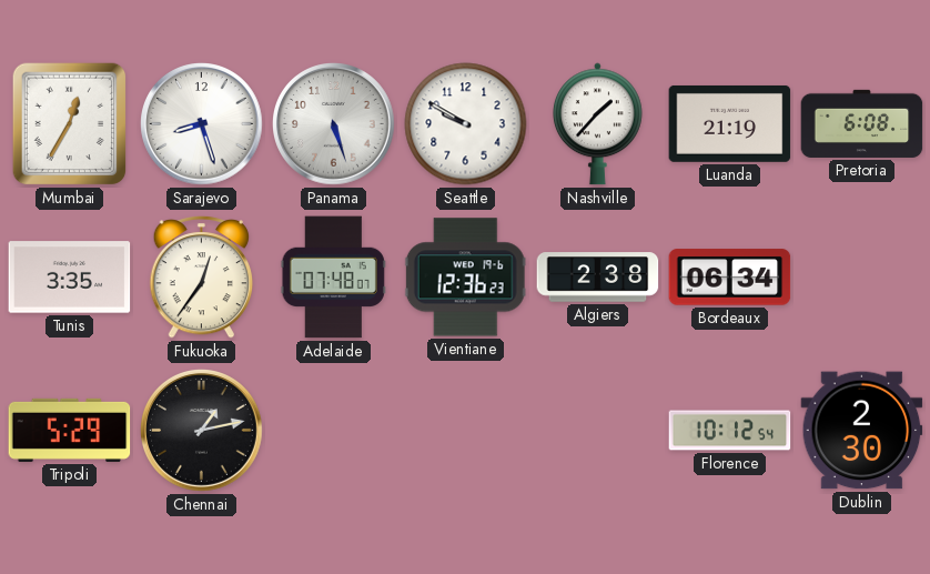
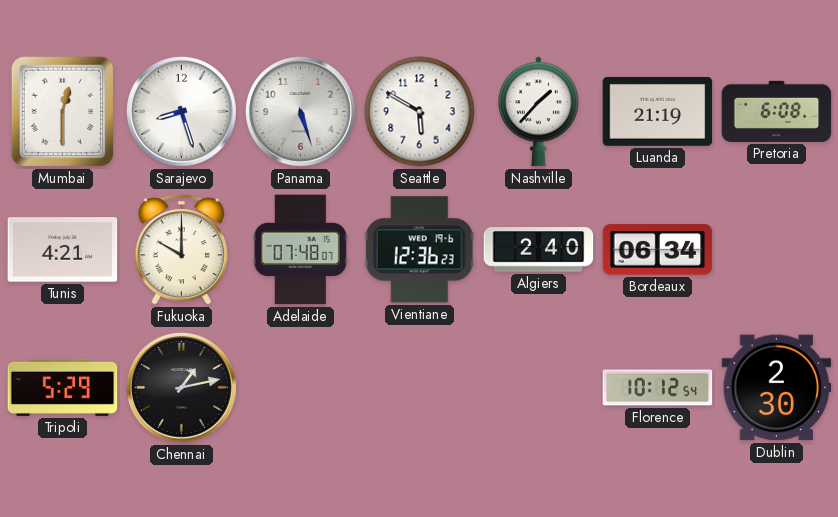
Mumbai: 12:35 -> 12:30
Seattle: 9:50 -> 5:50
Tunis: 3:35 -> 4:21
Fukuoka: 12:36 -> 10:00
Algiers: 2:38 -> 2:40
